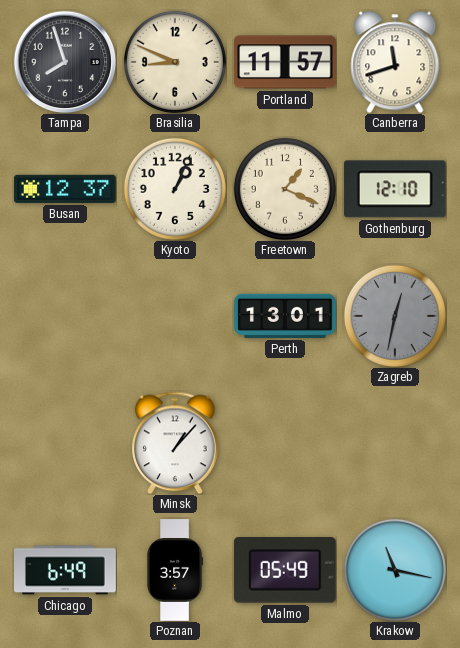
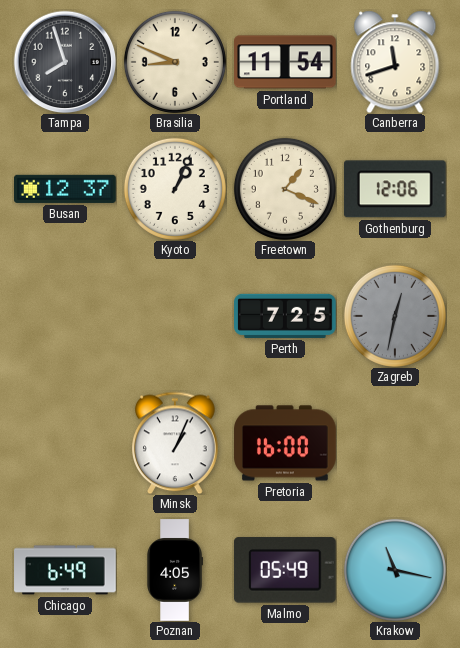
Portland: 11:57 -> 11:54
Gothenburg: 12:10 -> 12:06
Perth: 13:01 -> 7:25
Minsk: 1:07 -> 1:04
Pretoria: none -> 16:00
Poznan: 3:57 -> 4:05
